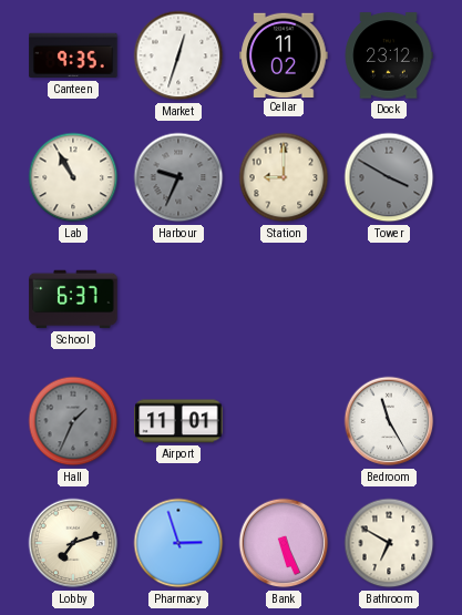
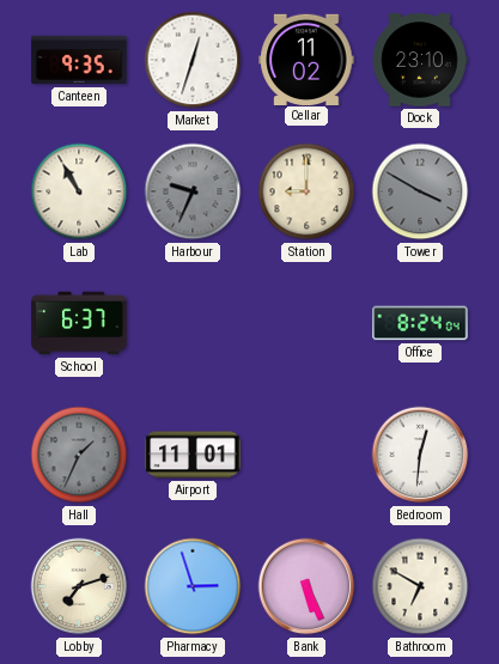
Dock: 23:12 -> 23:10
Office: none -> 8:24
Bedroom: 11:25 -> 12:31
